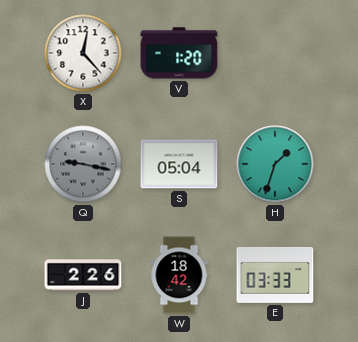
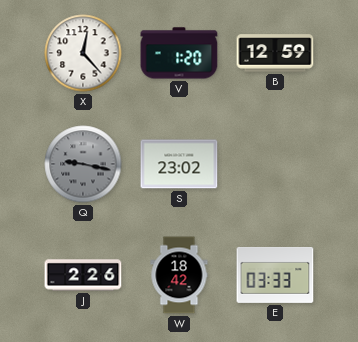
B: none -> 12:59
S: 05:04 -> 23:02
H: 1:33 -> none
